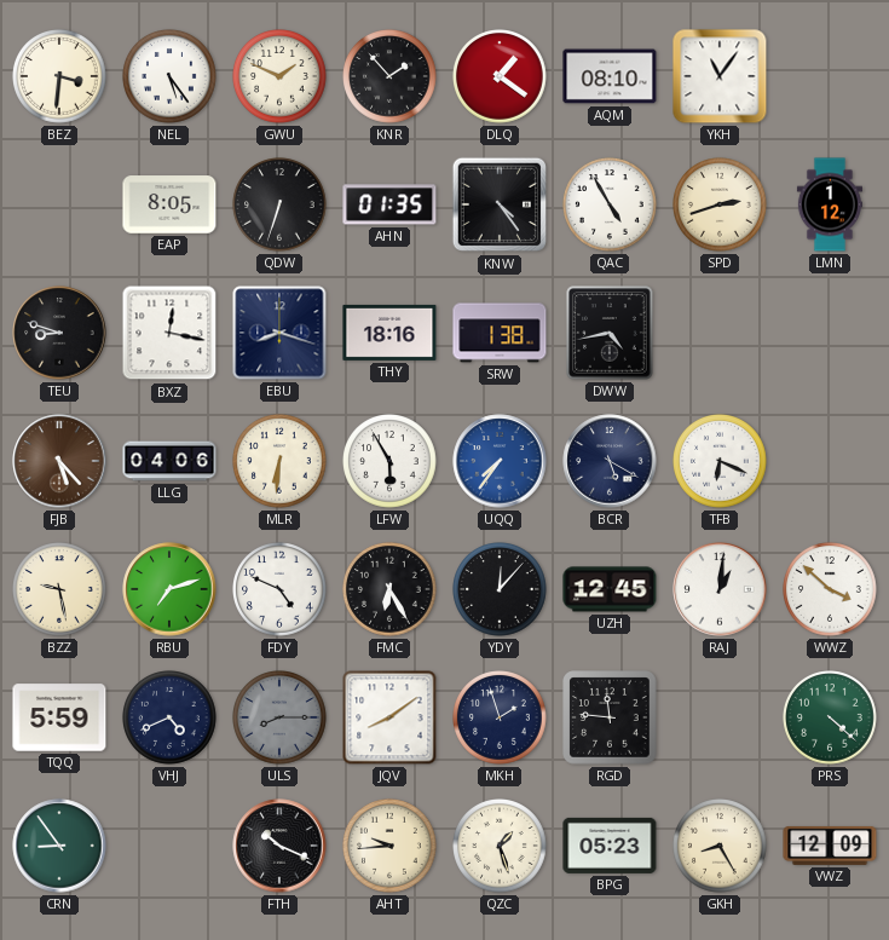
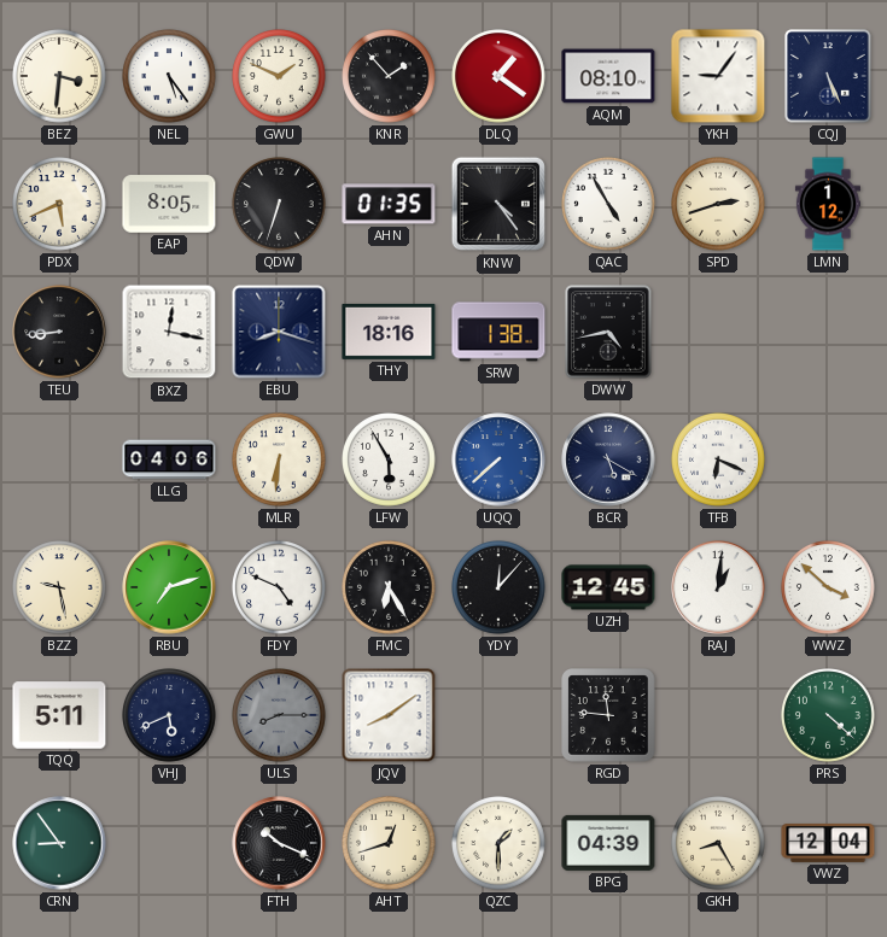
YKH: 11:06 -> 9:06
CQJ: none -> 5:26
PDX: none -> 5:41
TEU: 8:48 -> 8:44
FJB: 5:23 -> none
UQQ: 7:36 -> 7:38
TQQ: 5:59 -> 5:11
VHJ: 4:41 -> 5:41
MKH: 1:57 -> none
AHT: 9:44 -> 12:42
QZC: 1:27 -> 1:30
BPG: 05:23 -> 04:39
VWZ: 12:09 -> 12:04
